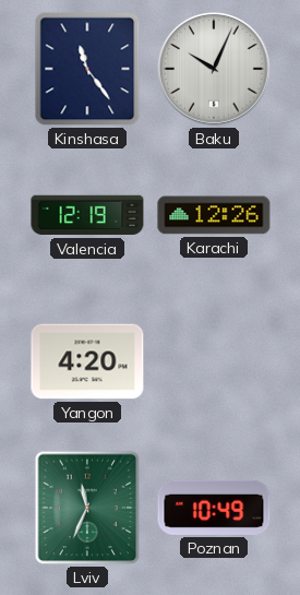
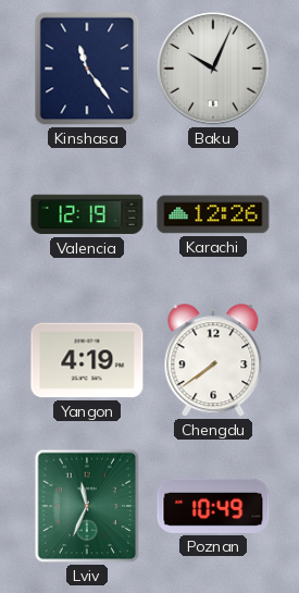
Yangon: 4:20 -> 4:19
Chengdu: none -> 7:39
